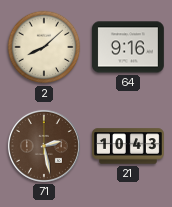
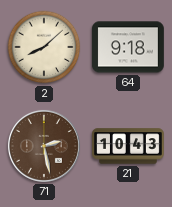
64: 9:16 -> 9:18
